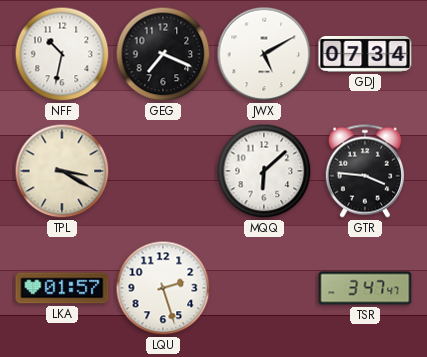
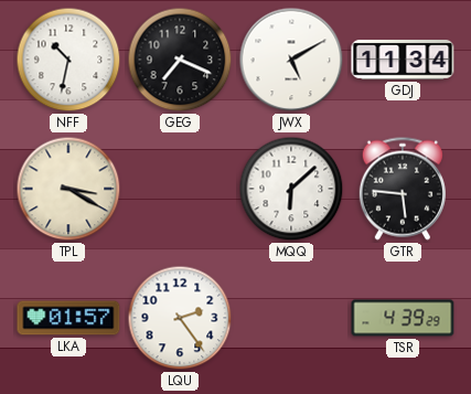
GDJ: 07:34 -> 11:34
GTR: 3:46 -> 5:46
LQU: 2:27 -> 2:24
TSR: 3:47 -> 4:39
